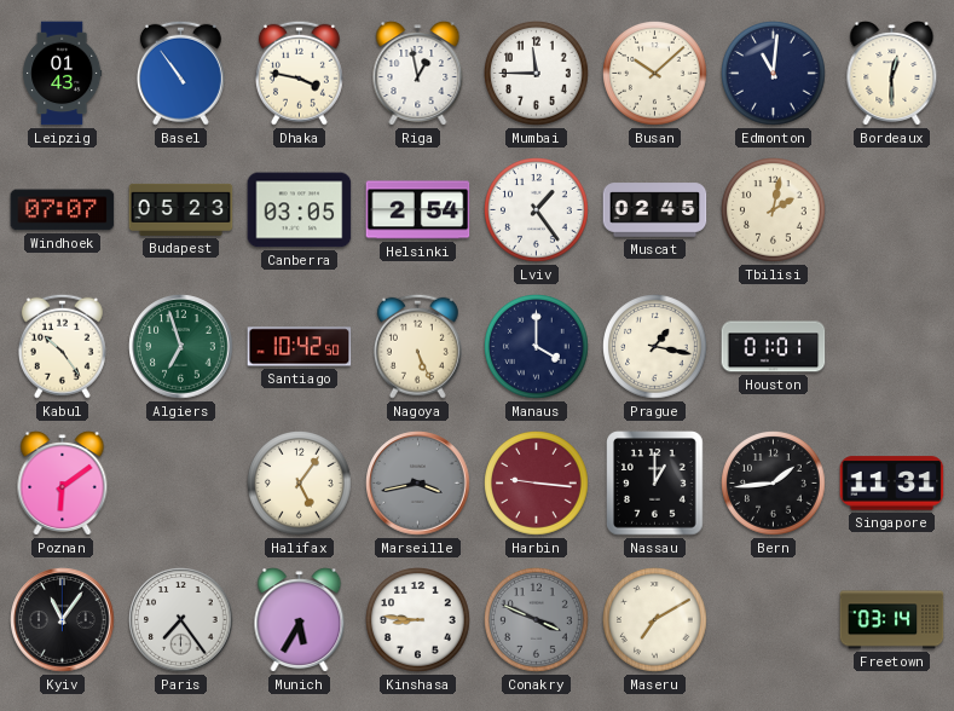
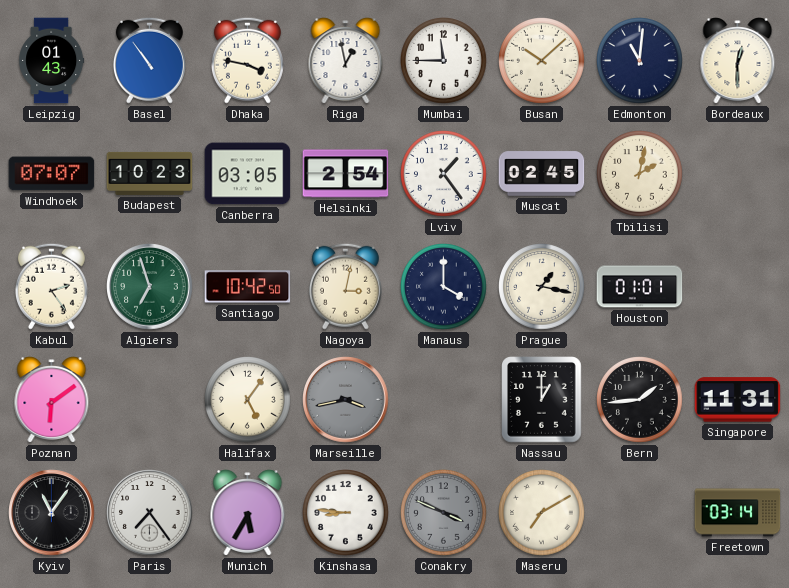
Budapest: 05:23 -> 10:23
Kabul: 10:24 -> 2:24
Nagoya: 5:26 -> 3:02
Harbin: 9:16 -> none
